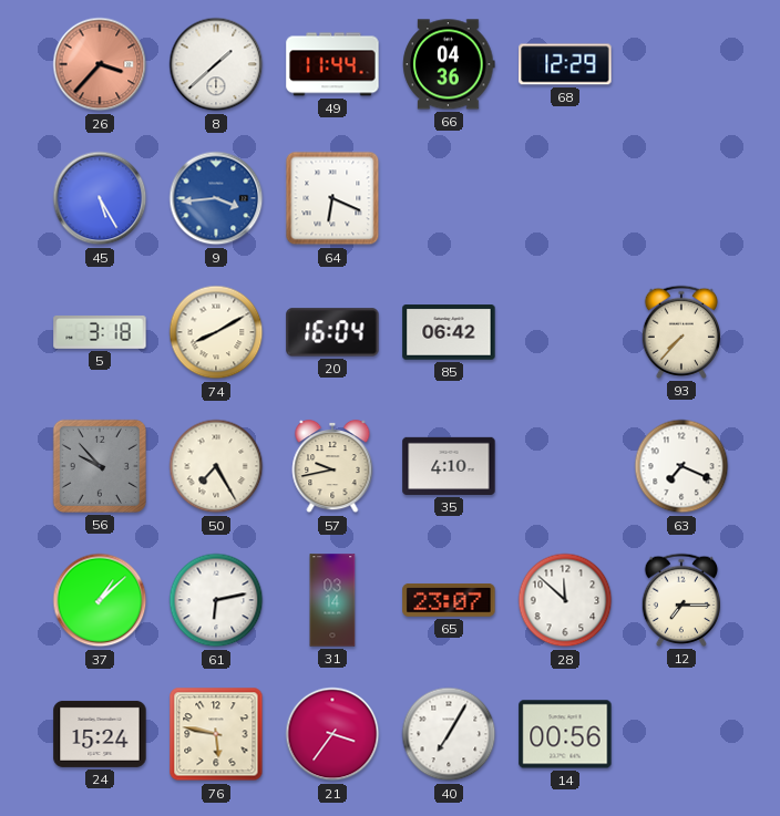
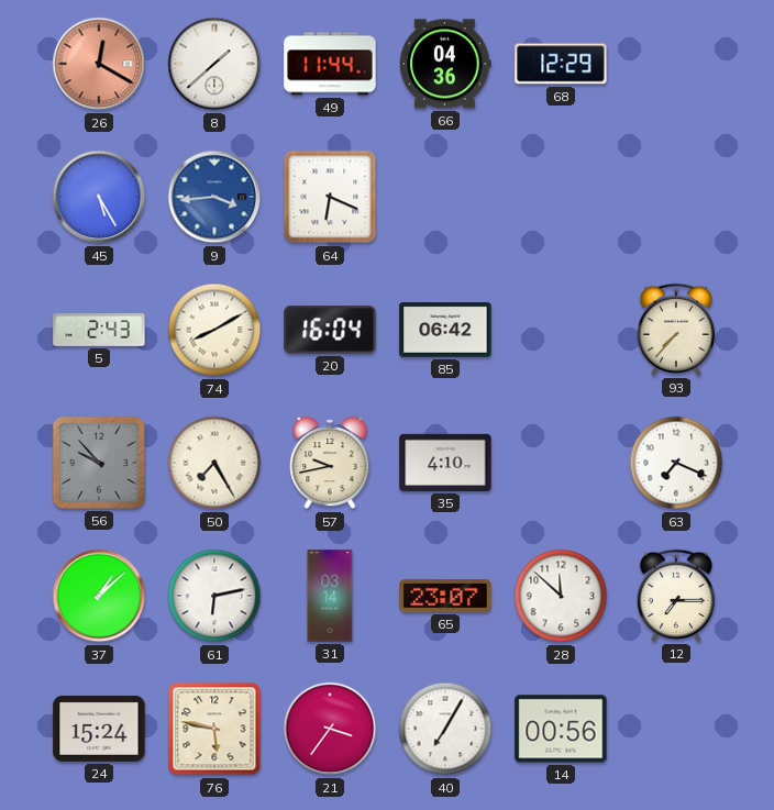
26: 3:37 -> 12:20
5: 3:18 -> 2:43
